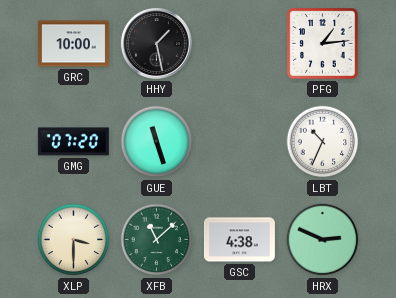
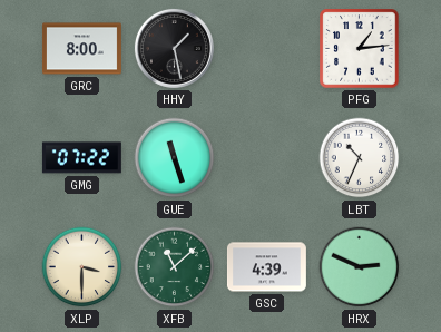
GRC: 10:00 -> 8:00
GMG: 07:20 -> 07:22
GSC: 4:38 -> 4:39
